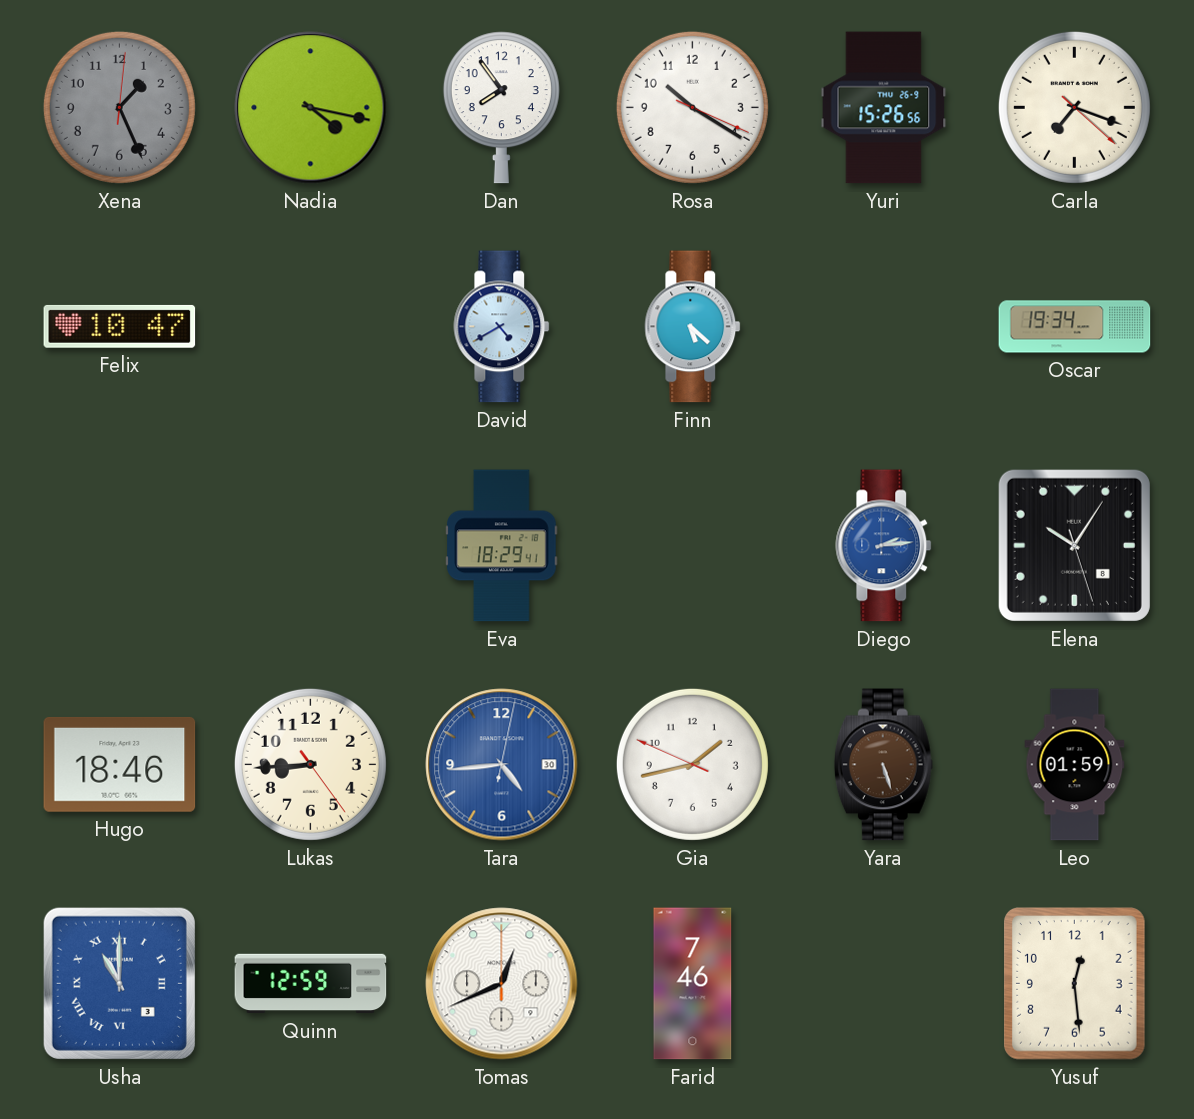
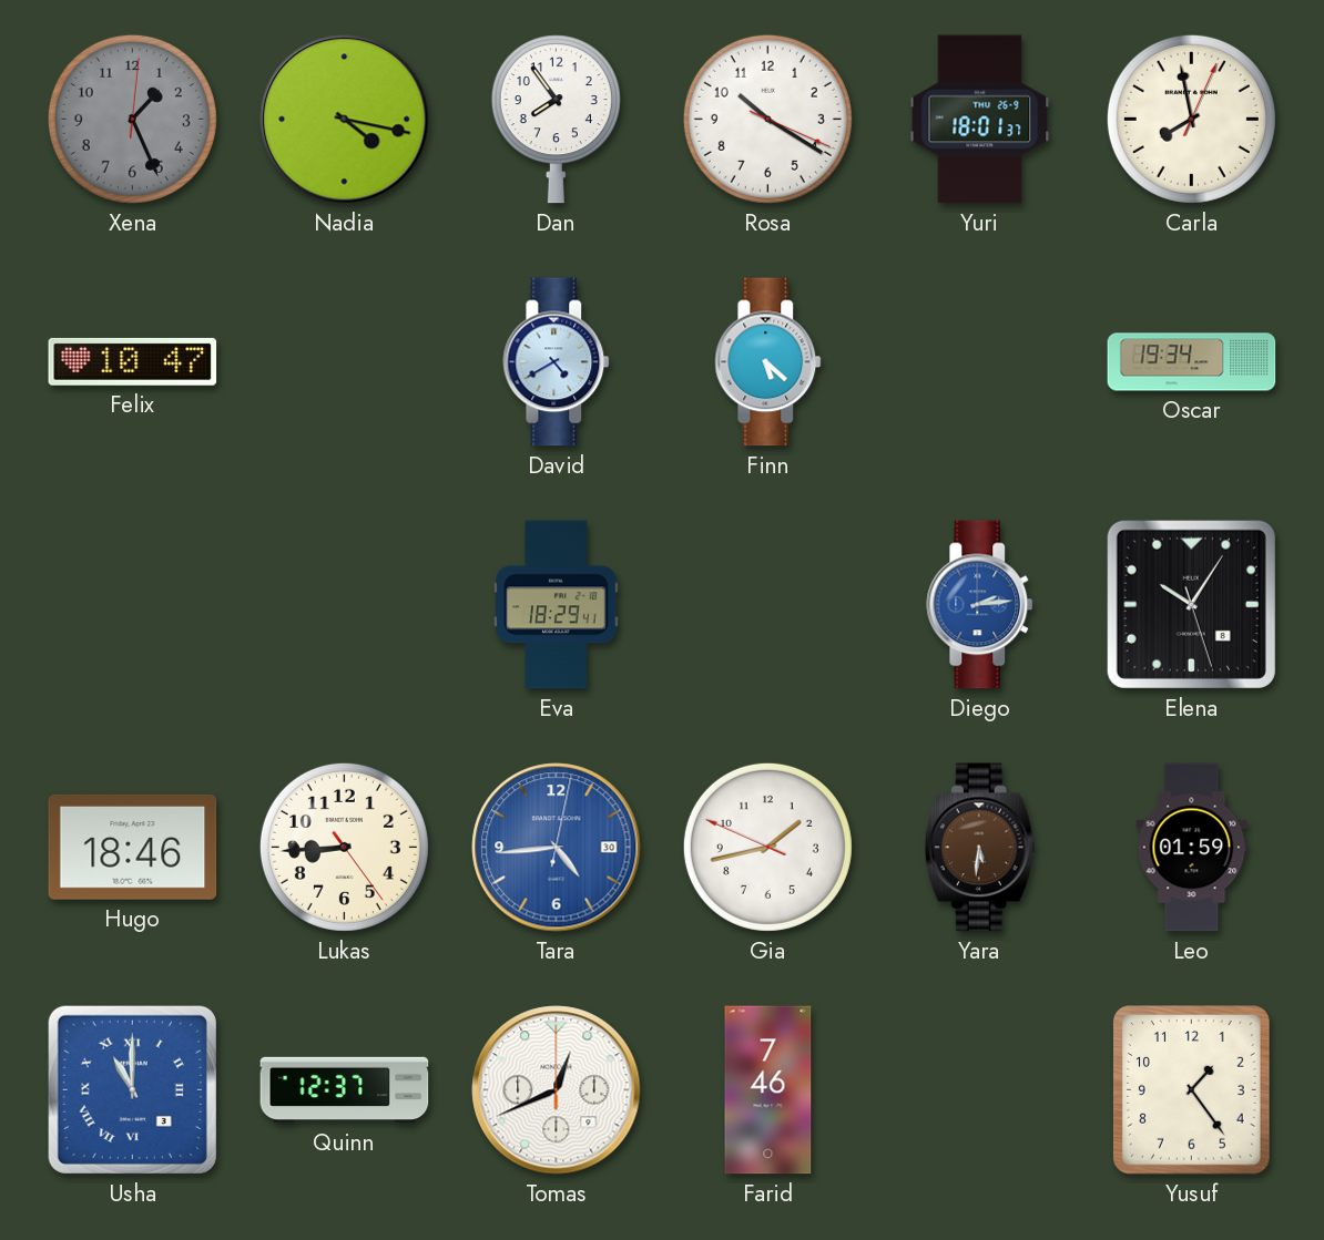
Yuri: 15:26 -> 18:01
Carla: 7:18 -> 7:58
Yara: 5:27 -> 5:31
Quinn: 12:59 -> 12:37
Yusuf: 12:29 -> 1:24
